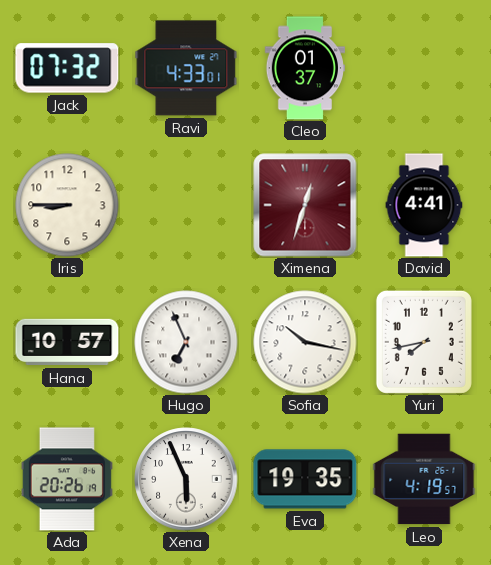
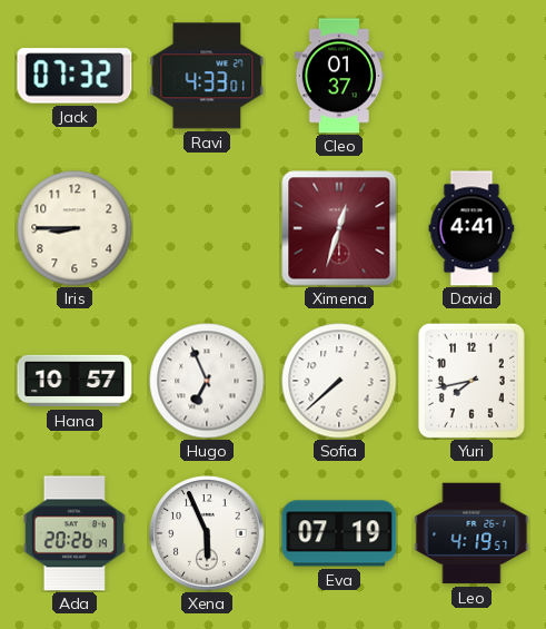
Sofia: 10:17 -> 7:38
Eva: 19:35 -> 07:19
